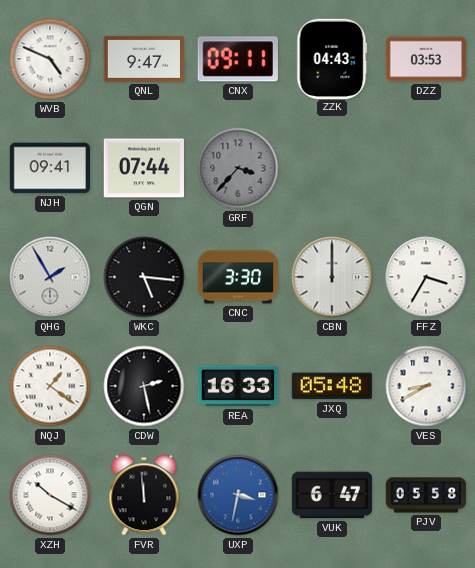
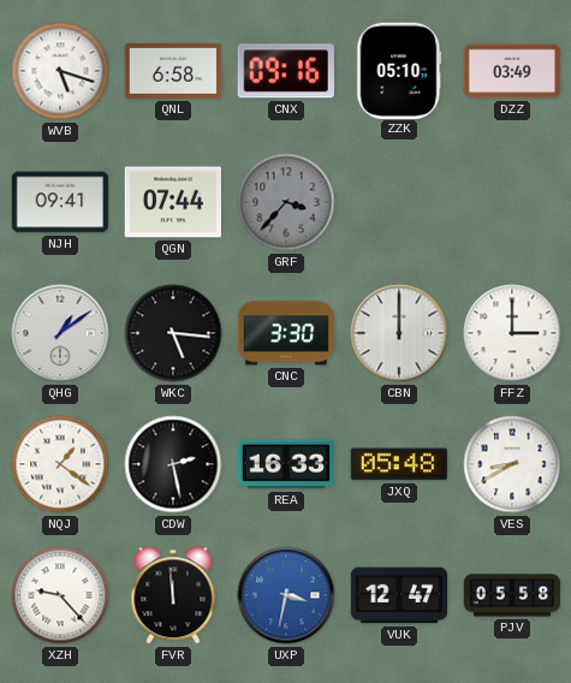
WVB: 4:49 -> 5:18
QNL: 9:47 -> 6:58
CNX: 09:11 -> 09:16
ZZK: 04:43 -> 05:10
DZZ: 03:53 -> 03:49
QHG: 1:55 -> 1:09
FFZ: 3:35 -> 3:00
XZH: 10:20 -> 9:23
VUK: 6:47 -> 12:47
